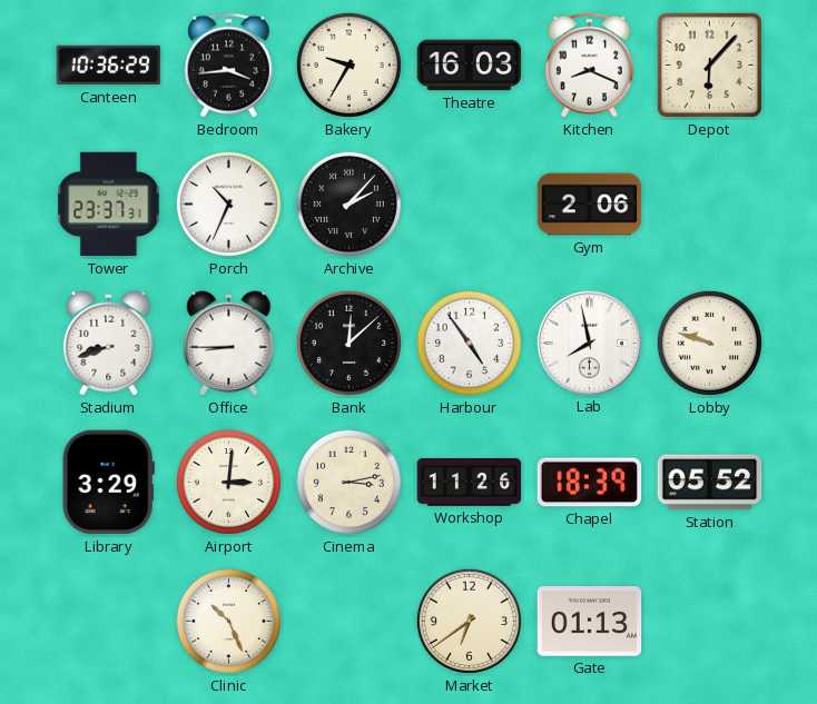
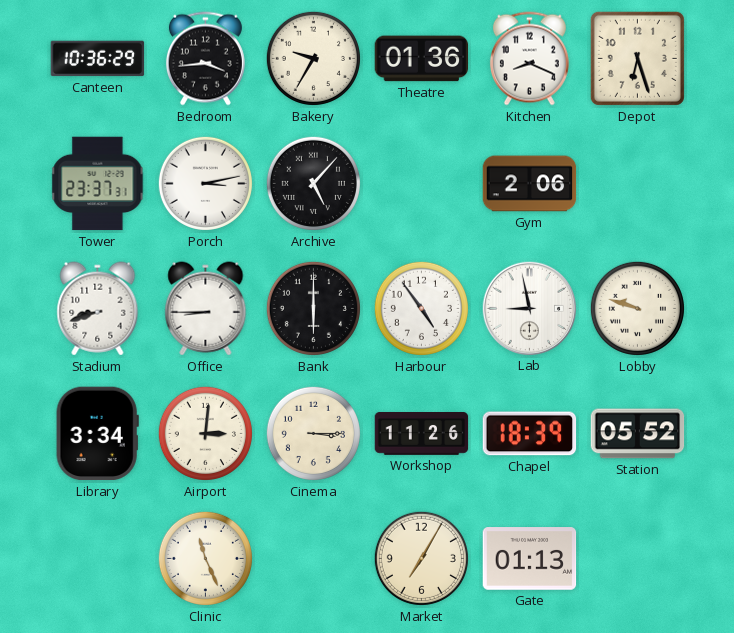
Theatre: 16:03 -> 01:36
Depot: 6:07 -> 6:27
Porch: 10:34 -> 3:13
Archive: 2:07 -> 5:07
Bank: 12:08 -> 6:00
Lab: 7:58 -> 8:58
Library: 3:29 -> 3:34
Cinema: 3:13 -> 3:15
Clinic: 10:26 -> 11:26
Market: 6:39 -> 7:05
